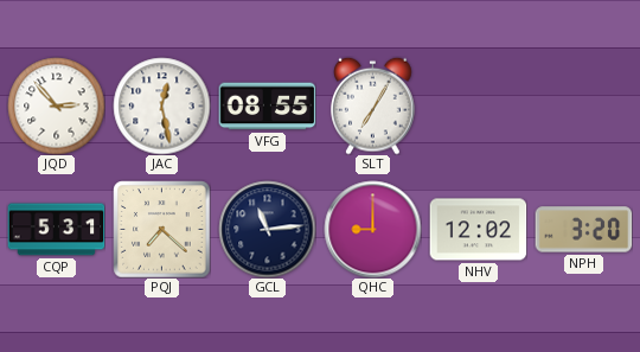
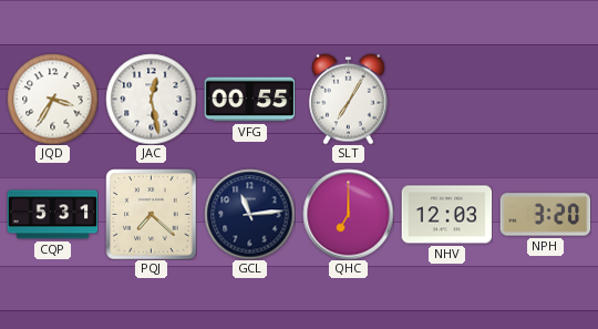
JQD: 2:53 -> 3:35
VFG: 08:55 -> 00:55
QHC: 9:00 -> 7:00
NHV: 12:02 -> 12:03
